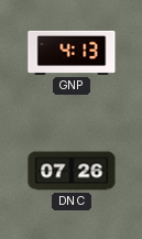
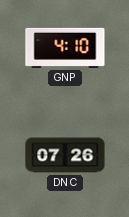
GNP: 4:13 -> 4:10
